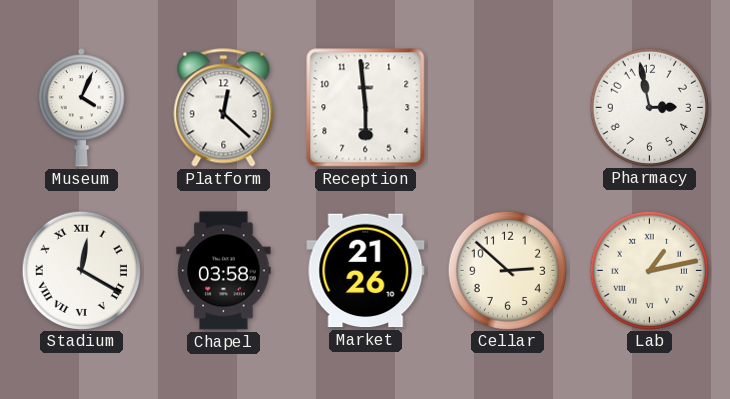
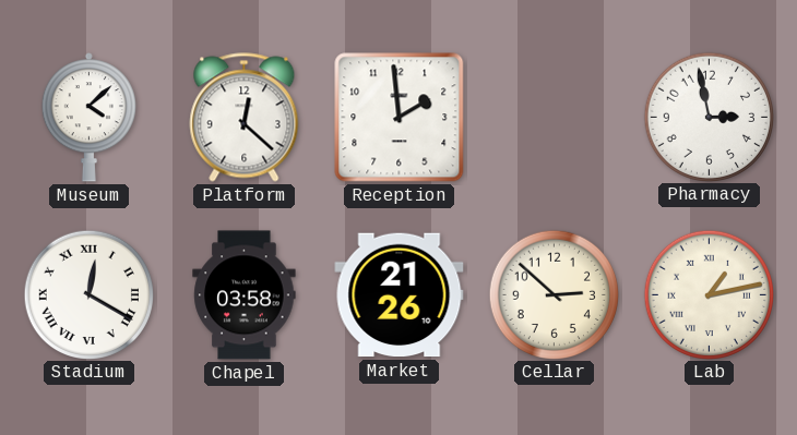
Museum: 4:04 -> 4:08
Reception: 5:59 -> 1:59
